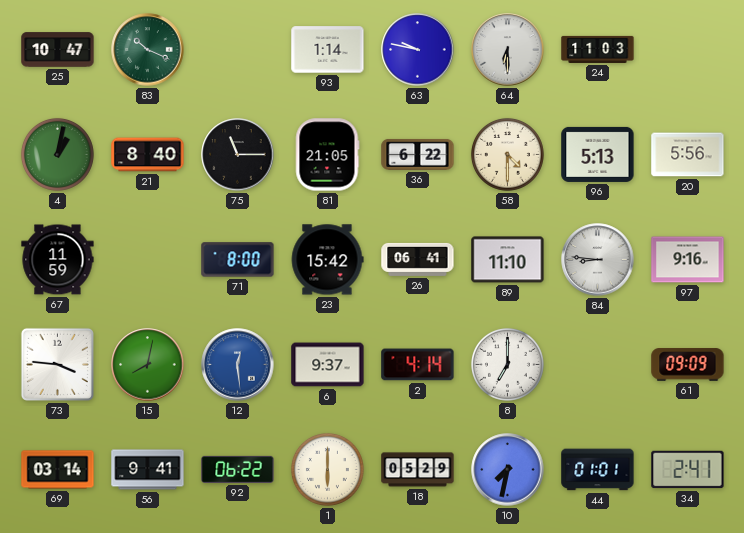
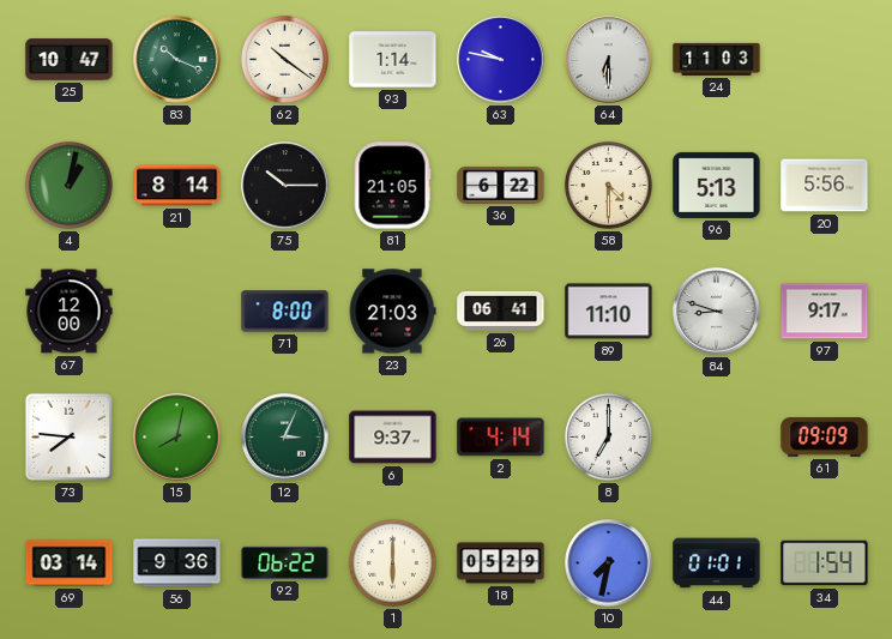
62: none -> 10:21
21: 8:40 -> 8:14
75: 11:15 -> 10:15
67: 11:59 -> 12:00
23: 15:42 -> 21:03
84: 8:46 -> 8:48
97: 9:16 -> 9:17
73: 3:46 -> 7:46
12: 12:29 -> 3:04
12 dial: blue -> green
56: 9:41 -> 9:36
34: 2:41 -> 1:54
